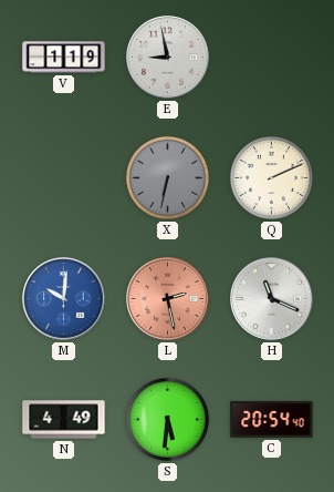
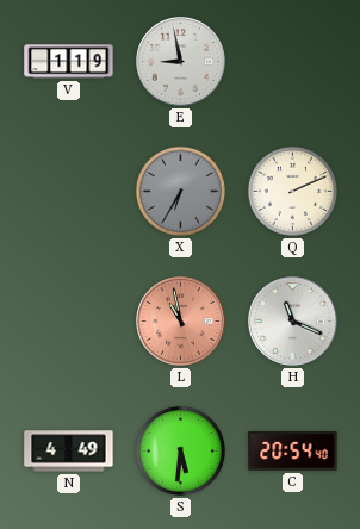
X: 6:32 -> 6:35
M: 10:01 -> none
L: 2:28 -> 10:58
